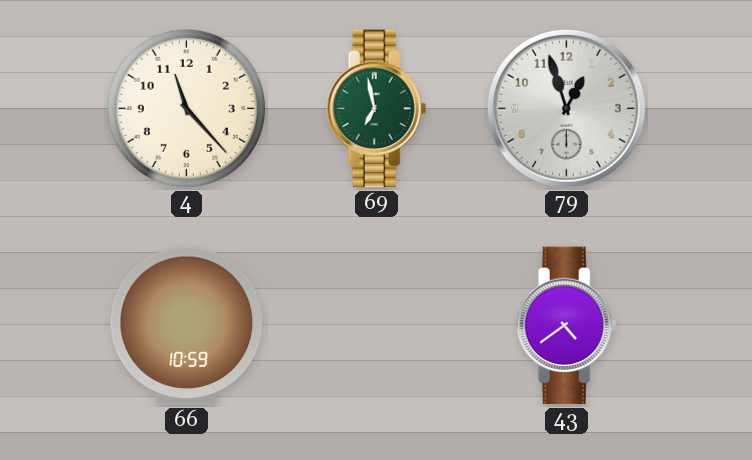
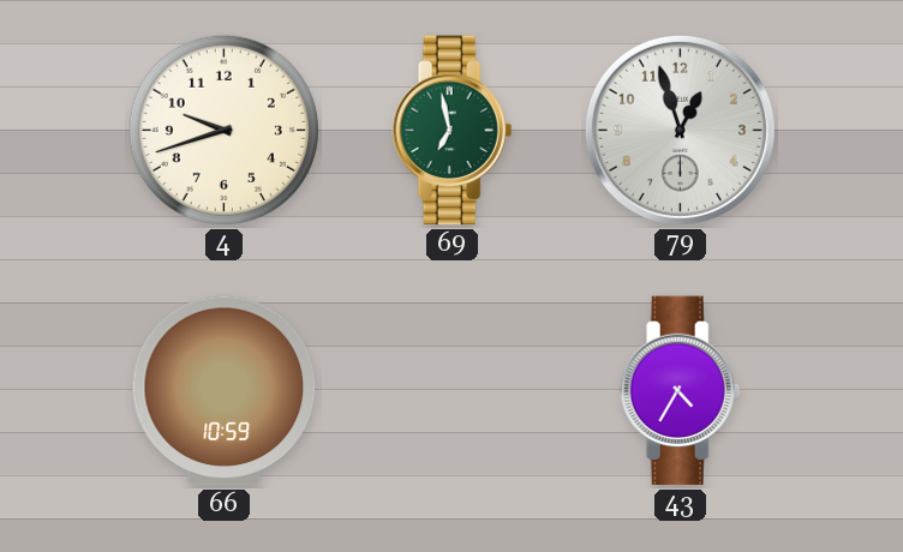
4: 11:23 -> 9:42
43: 4:39 -> 4:35
